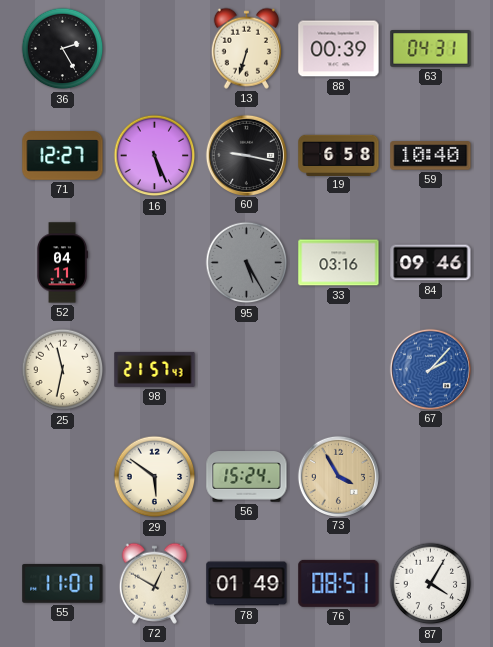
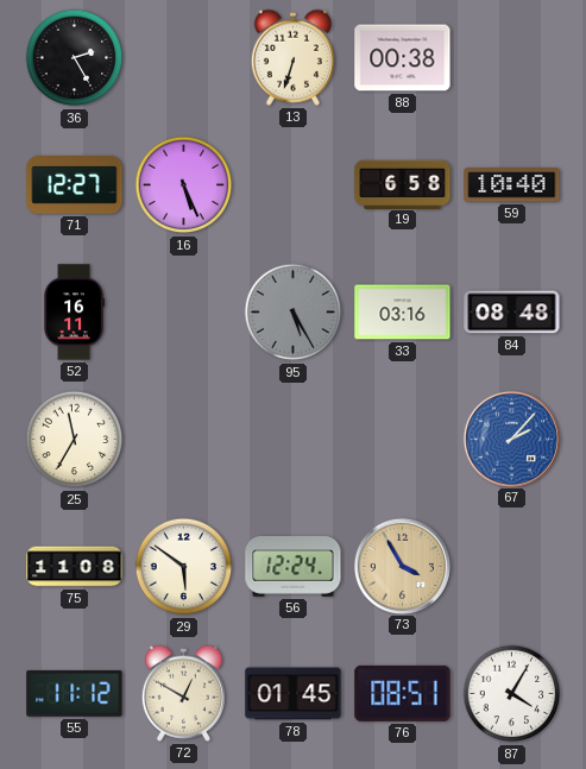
88: 00:39 -> 00:38
63: 04:31 -> none
60: 9:17 -> none
52: 04:11 -> 16:11
84: 09:46 -> 08:48
25: 11:32 -> 11:35
98: 21:57 -> none
75: none -> 11:08
56: 15:24 -> 12:24
55: 11:01 -> 11:12
78: 01:49 -> 01:45
